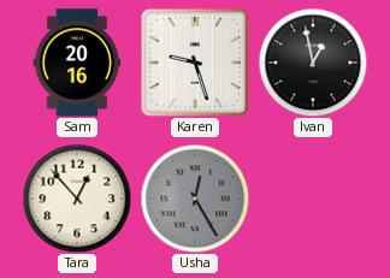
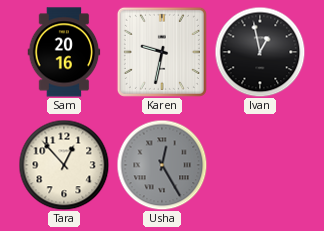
Karen: 9:27 -> 9:32
